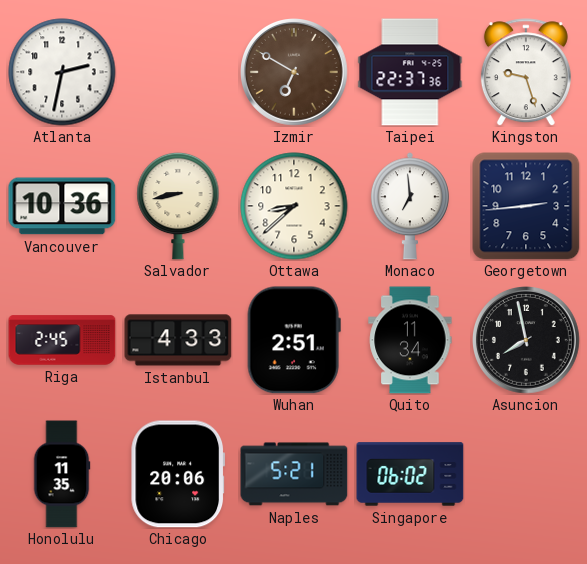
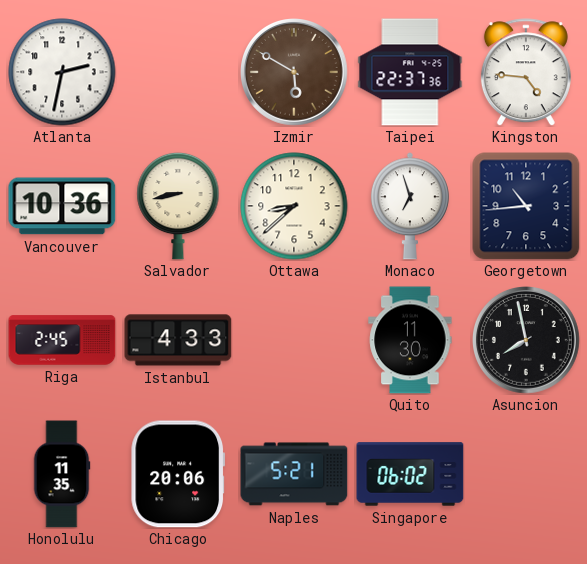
Izmir: 6:50 -> 5:50
Kingston: 9:27 -> 4:46
Monaco: 6:59 -> 6:57
Georgetown: 2:44 -> 10:44
Wuhan: 2:51 -> none
Quito: 11:34 -> 11:30
